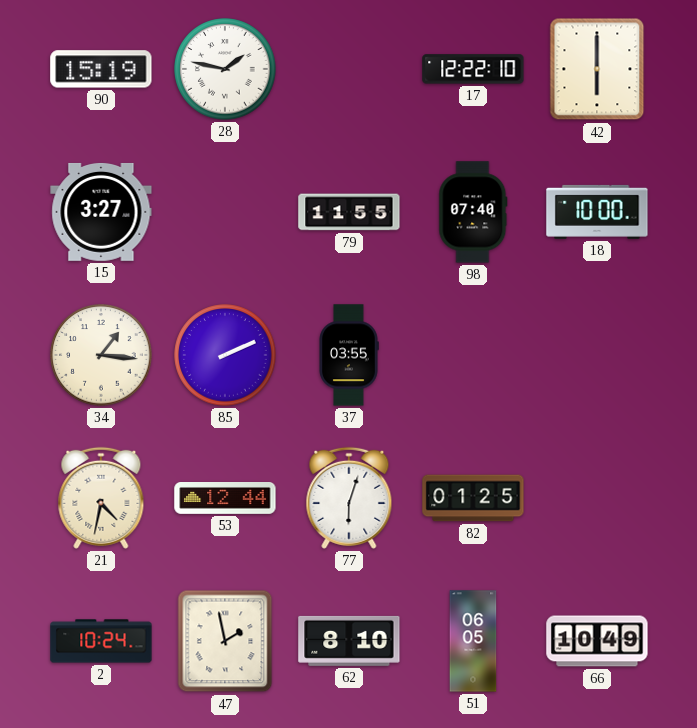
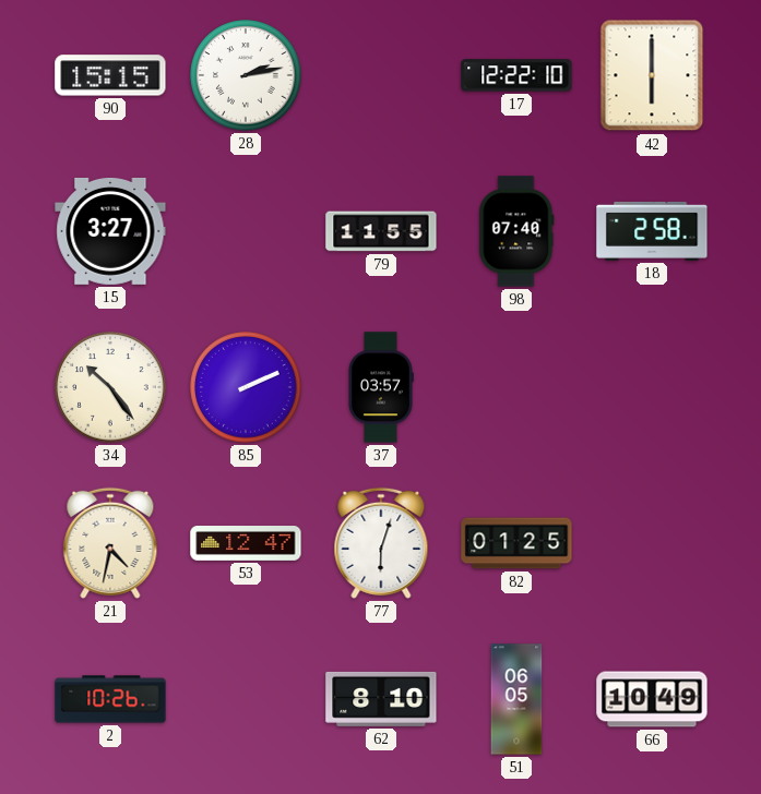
90: 15:19 -> 15:15
28: 1:47 -> 2:13
18: 10:00 -> 2:58
34: 1:16 -> 10:24
37: 03:55 -> 03:57
53: 12:44 -> 12:47
2: 10:24 -> 10:26
47: 1:58 -> none
